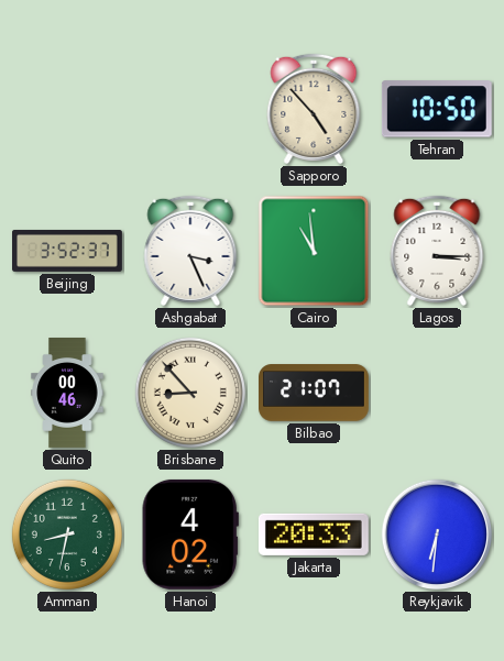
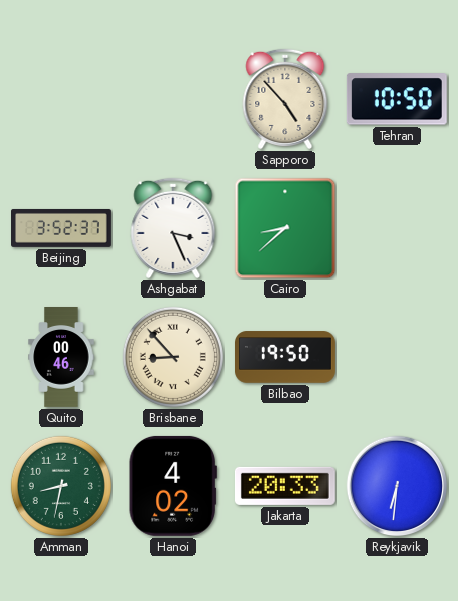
Cairo: 10:59 -> 8:38
Lagos: 3:15 -> none
Bilbao: 21:07 -> 19:50
